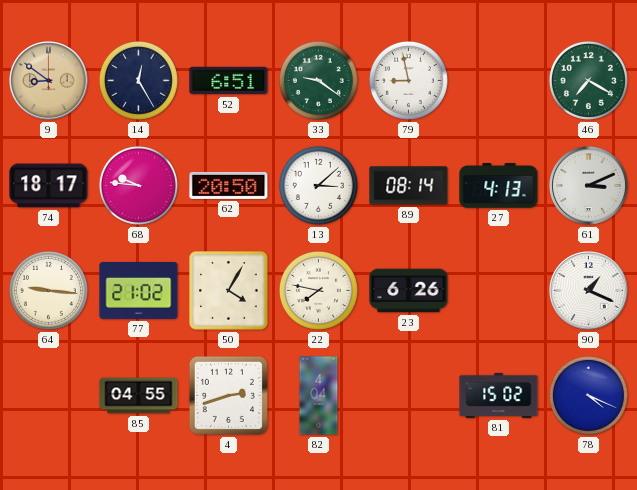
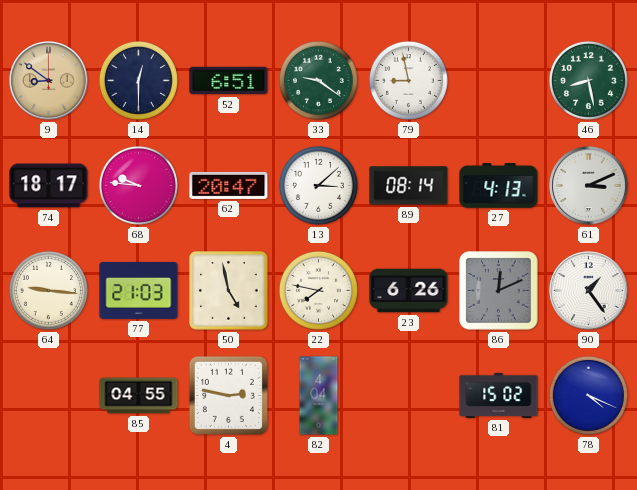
14: 12:25 -> 12:30
46: 7:20 -> 8:28
62: 20:50 -> 20:47
77: 21:02 -> 21:03
50: 4:05 -> 4:58
86: none -> 12:11
90: 1:19 -> 1:24
4: 2:42 -> 2:47
